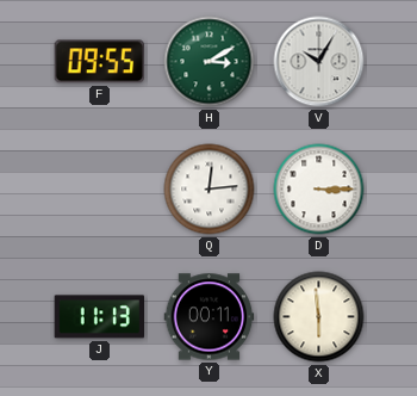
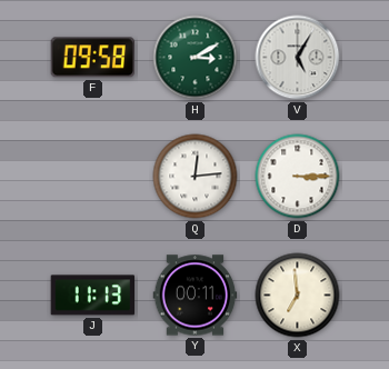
F: 09:55 -> 09:58
V: 10:05 -> 5:05
X: 5:59 -> 6:59
